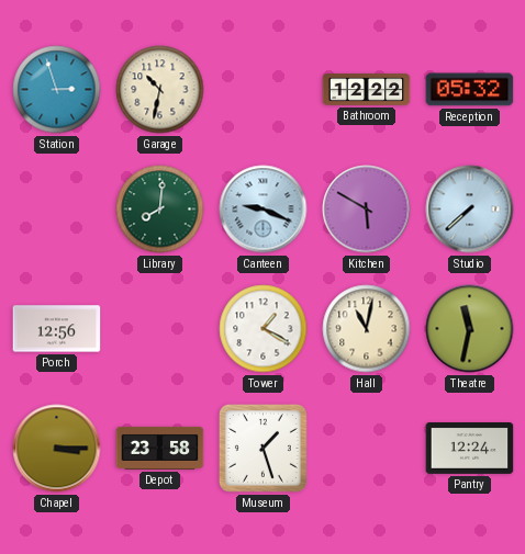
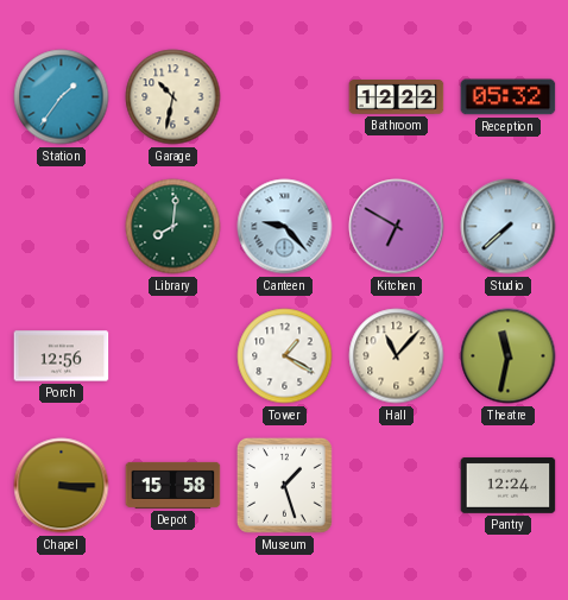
Station: 2:57 -> 1:36
Canteen: 9:19 -> 9:23
Kitchen: 5:50 -> 6:50
Hall: 11:02 -> 11:07
Depot: 23:58 -> 15:58
